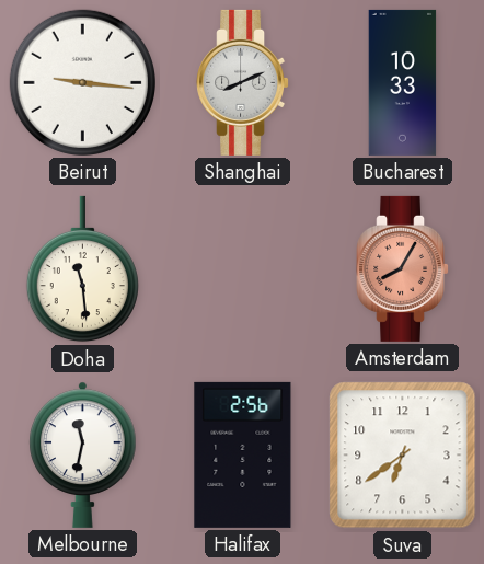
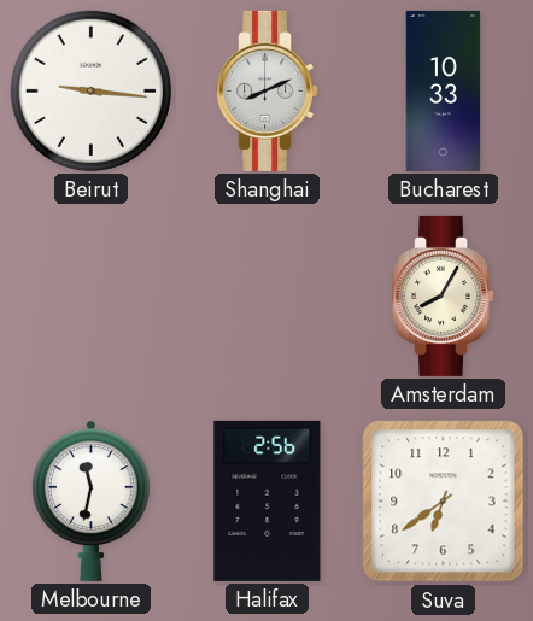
Doha: 11:29 -> none
Amsterdam dial: salmon -> cream
